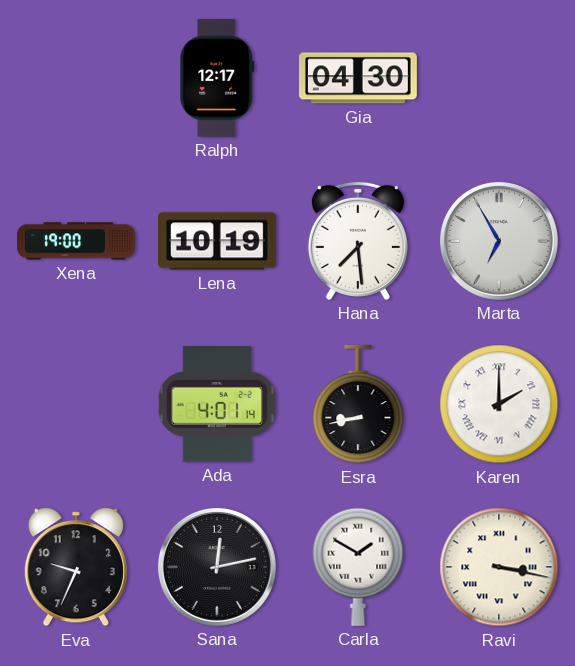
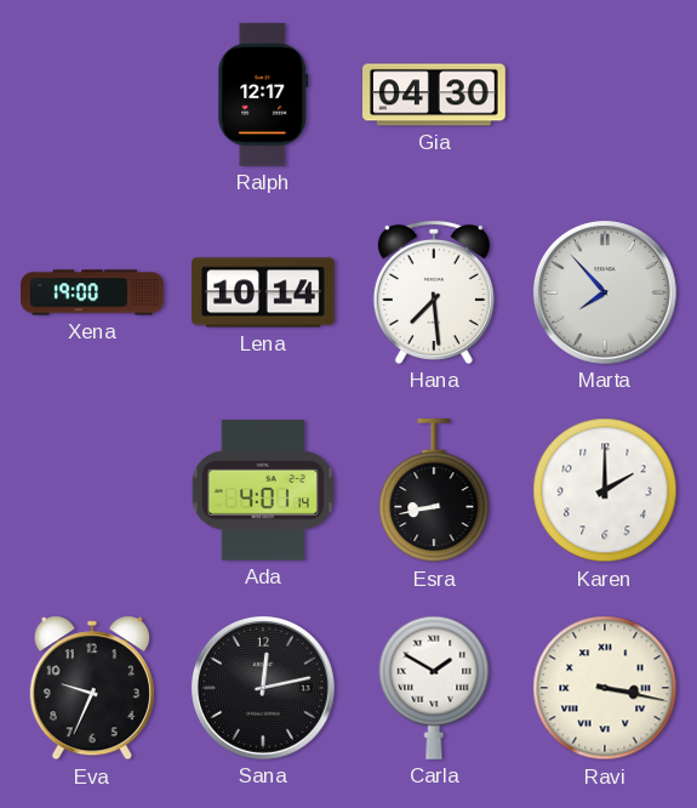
Lena: 10:19 -> 10:14
Marta: 6:55 -> 7:53
Karen numerals: Roman -> Arabic
